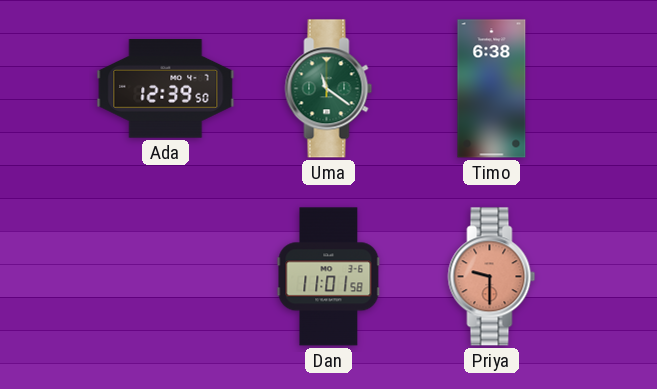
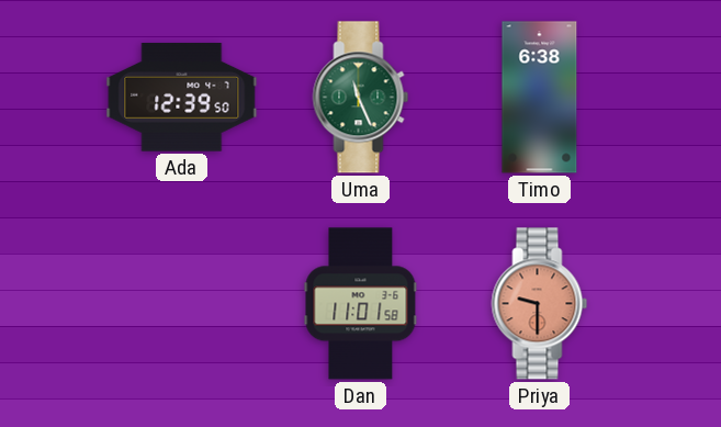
Uma: 11:21 -> 11:26
